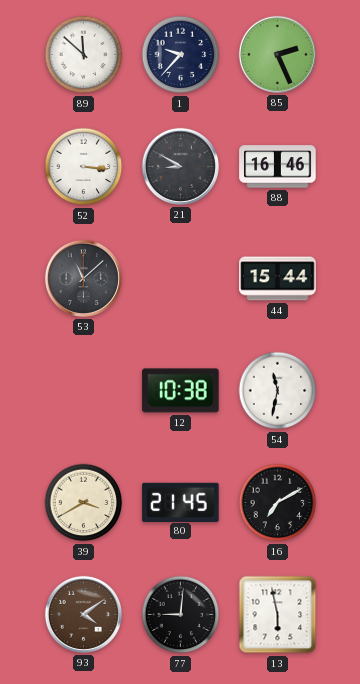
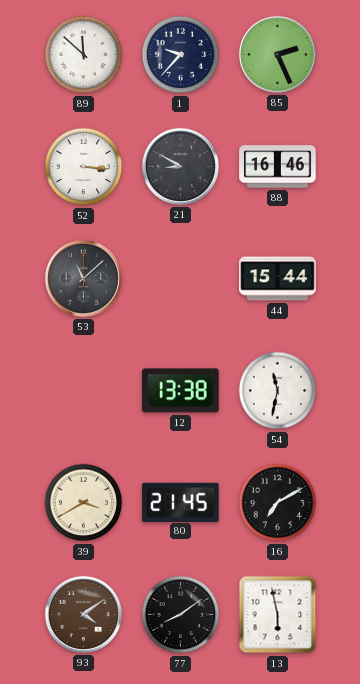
12: 10:38 -> 13:38
77: 9:01 -> 8:09
